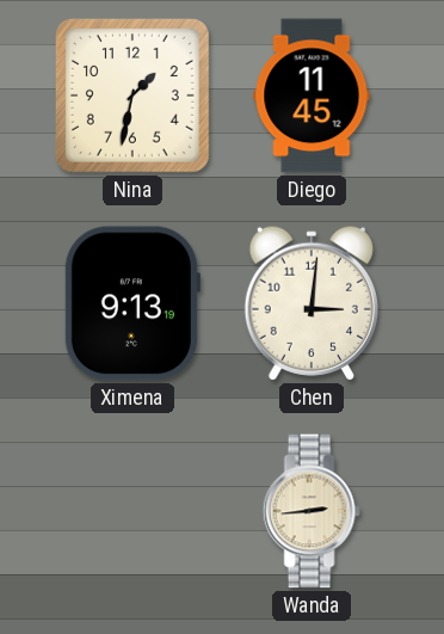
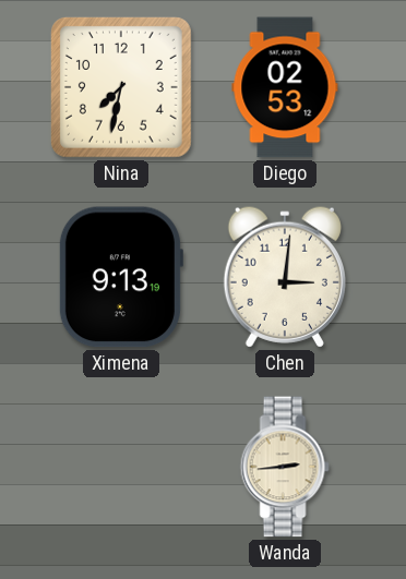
Nina: 1:32 -> 7:32
Diego: 11:45 -> 02:53
